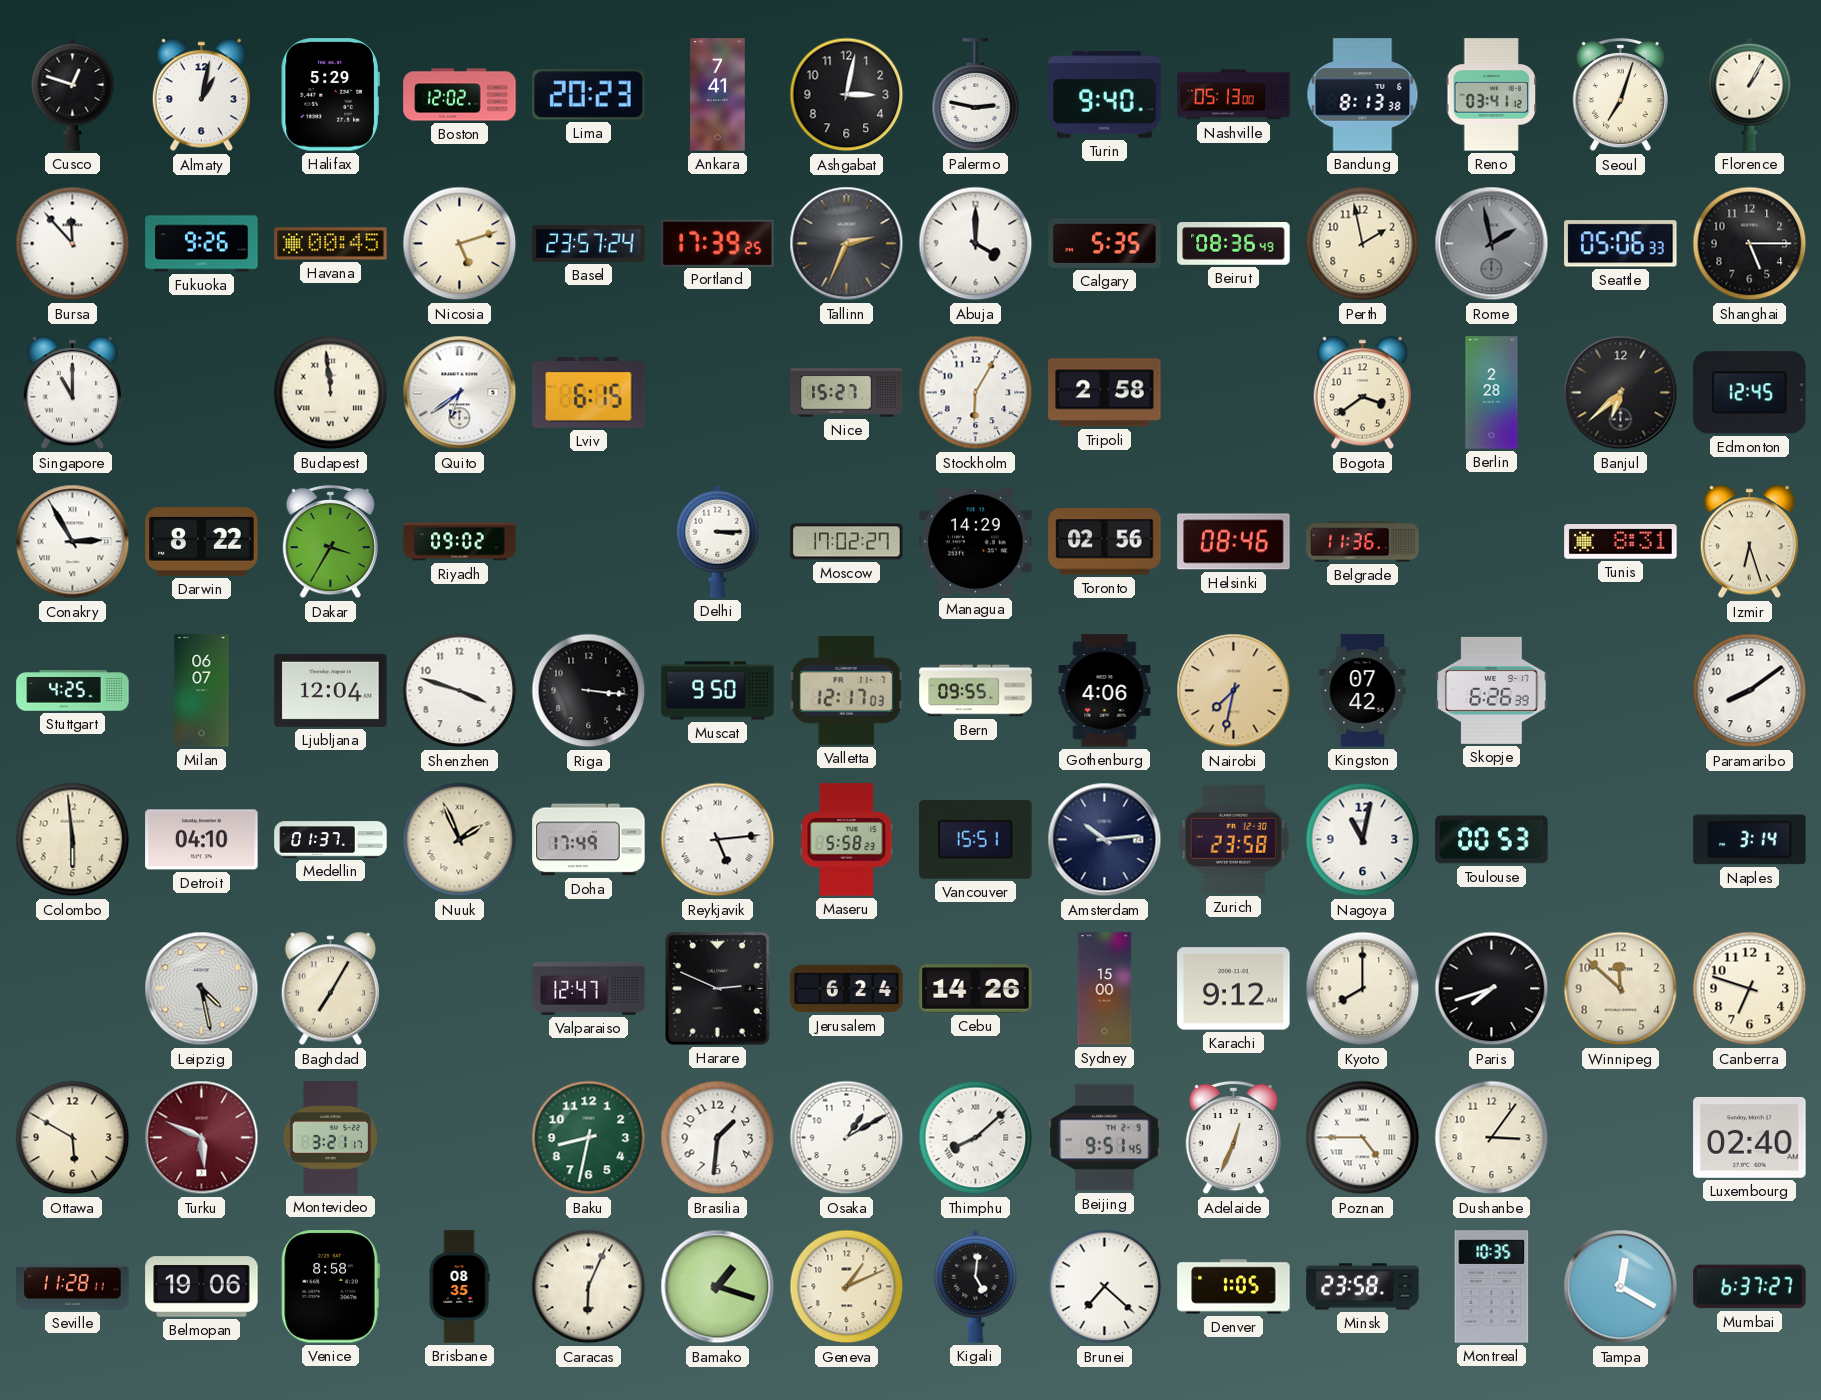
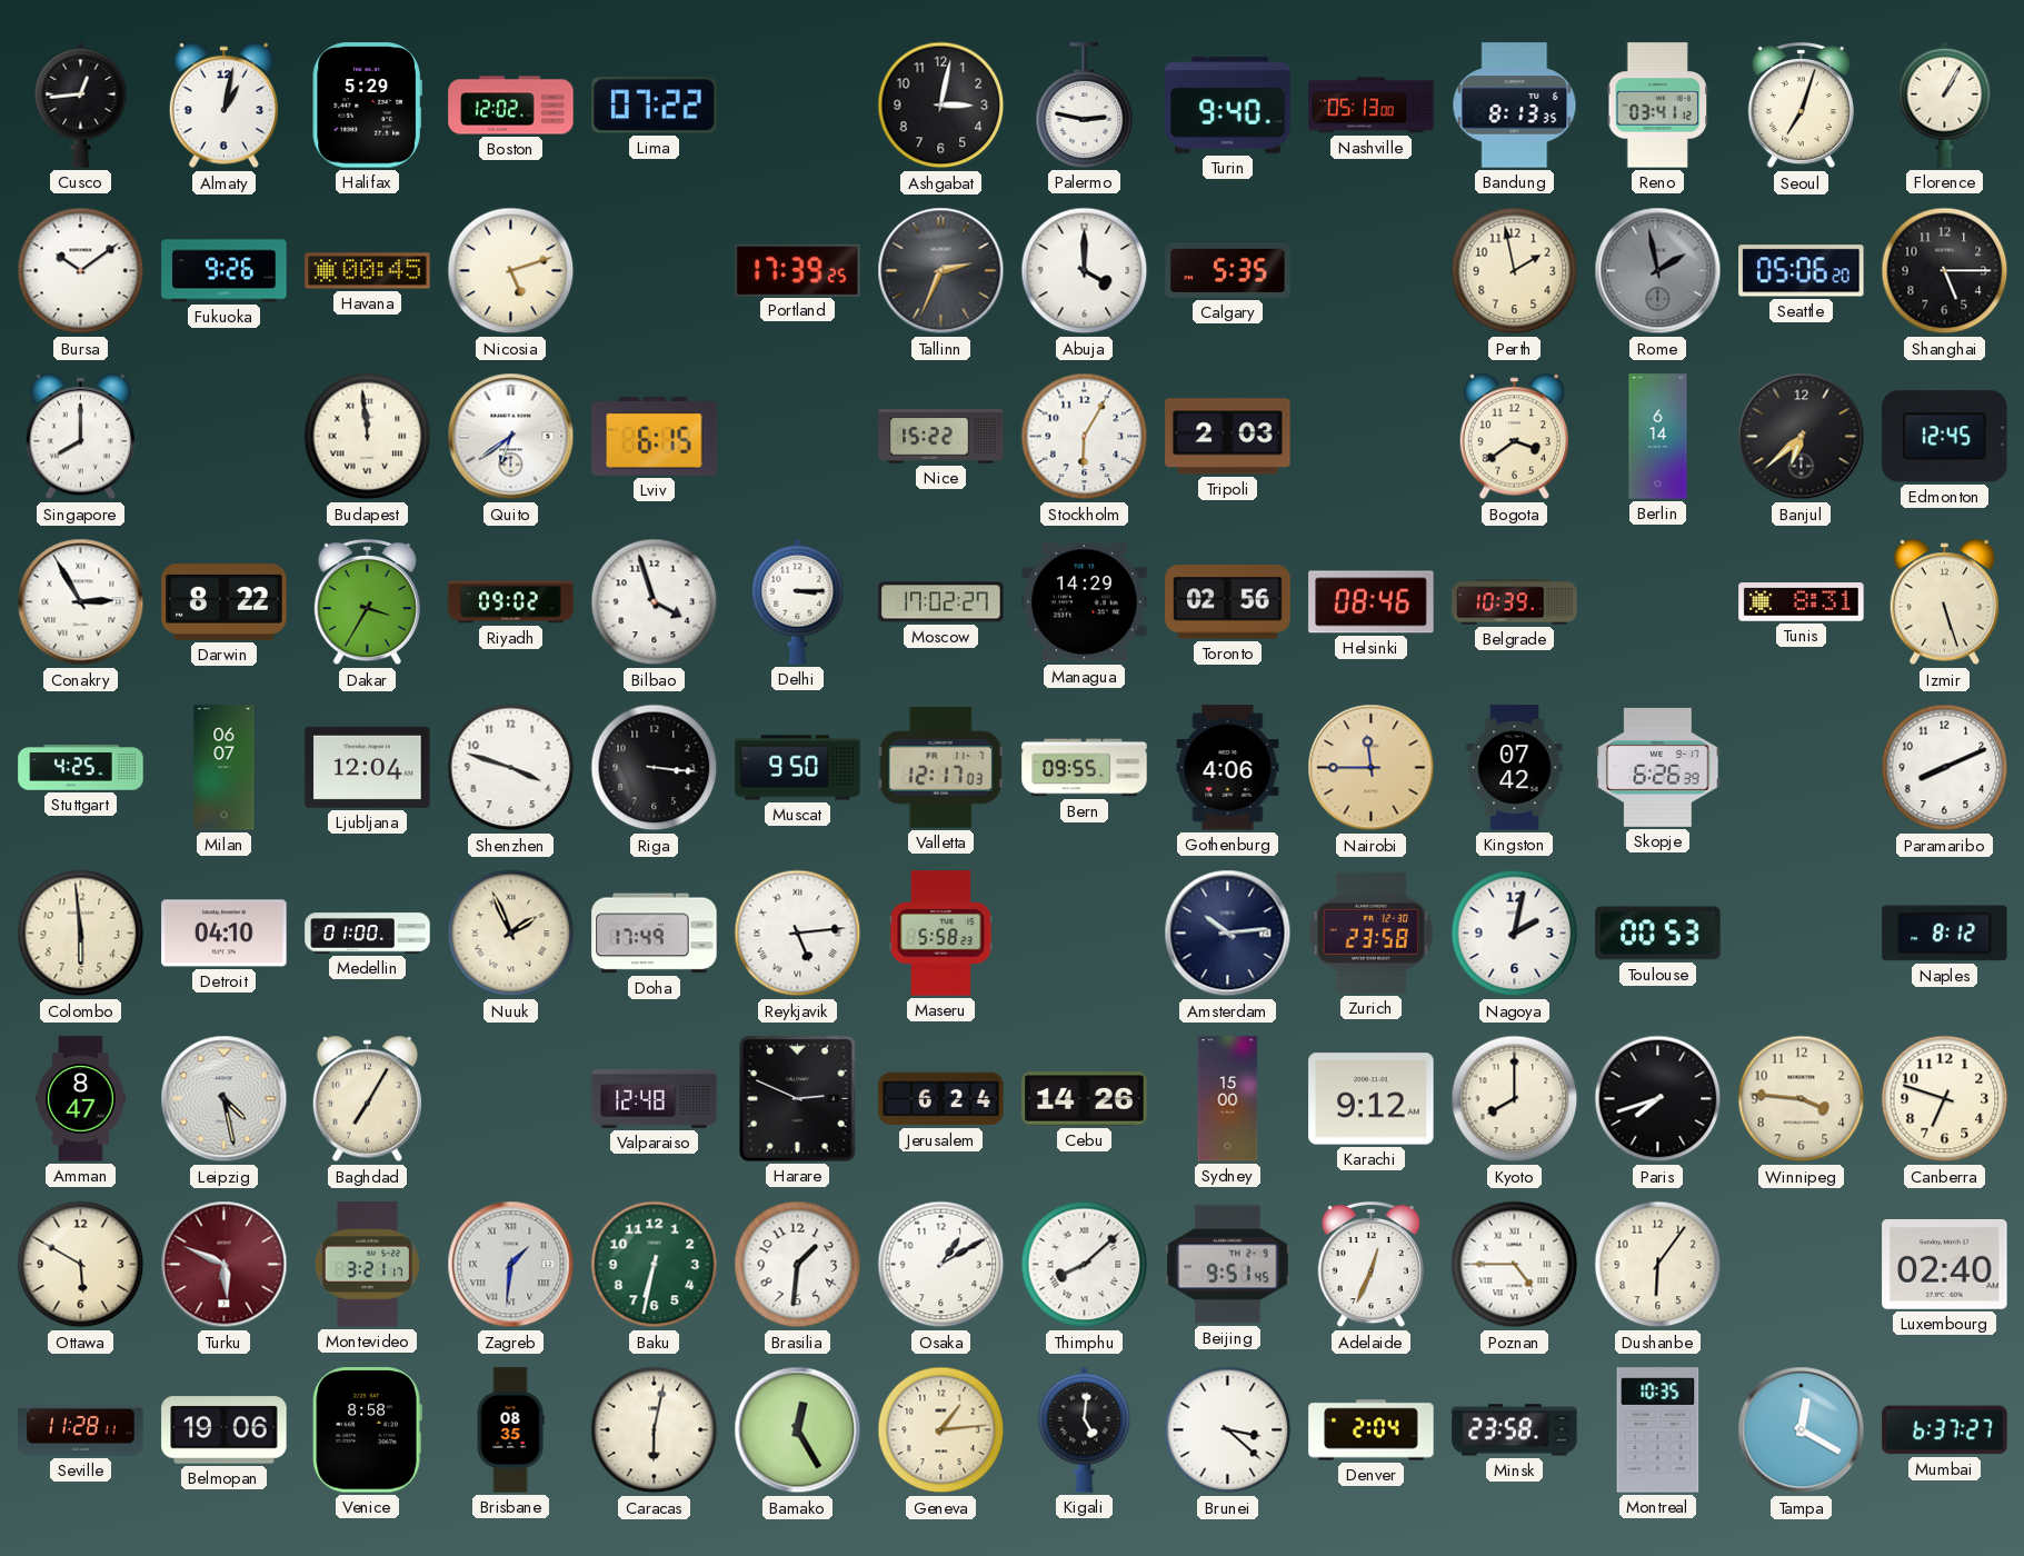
Cusco: 12:48 -> 12:44
Lima: 20:23 -> 07:22
Ankara: 7:41 -> none
Bandung: 8:13:38 -> 8:13:35
Bursa: 11:53 -> 10:09
Basel: 23:57 -> none
Beirut: 08:36 -> none
Seattle: 05:06:33 -> 05:06:20
Singapore: 11:00 -> 8:00
Nice: 15:27 -> 15:22
Tripoli: 2:58 -> 2:03
Berlin: 2:28 -> 6:14
Bilbao: none -> 3:57
Belgrade: 11:36 -> 10:39
Izmir: 6:27 -> 5:27
Nairobi: 7:32 -> 11:45
Paramaribo: 8:09 -> 8:11
Medellin: 01:37 -> 01:00
Vancouver: 15:51 -> none
Nagoya: 11:02 -> 2:02
Naples: 3:14 -> 8:12
Amman: none -> 8:47
Valparaiso: 12:47 -> 12:48
Winnipeg: 11:52 -> 3:46
Zagreb: none -> 1:31
Baku: 8:32 -> 6:32
Dushanbe: 3:06 -> 6:06
Caracas: 6:04 -> 6:02
Bamako: 1:18 -> 12:25
Geneva: 1:11 -> 1:14
Brunei: 7:22 -> 3:22
Denver: 1:05 -> 2:04
